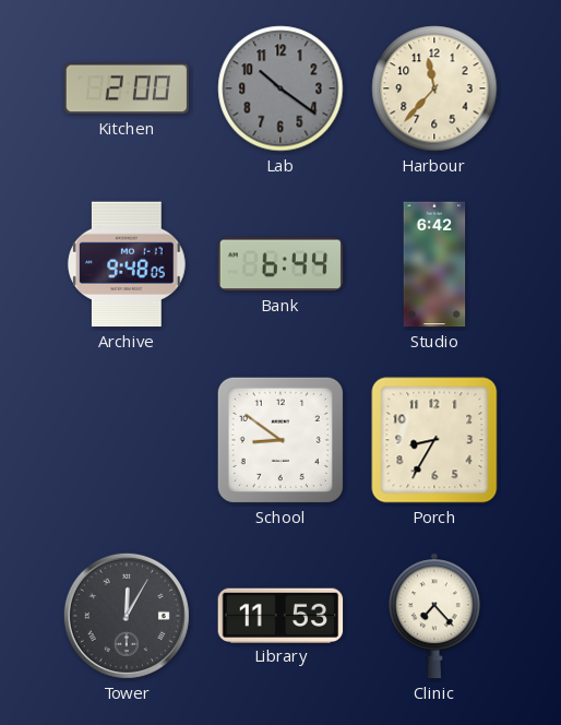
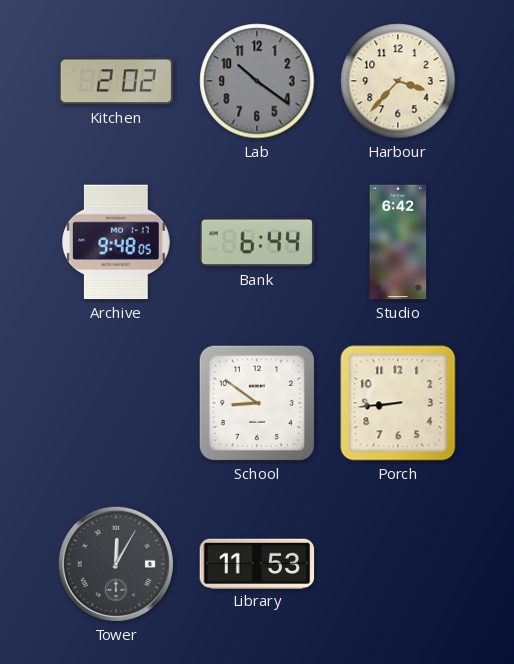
Kitchen: 2:00 -> 2:02
Harbour: 11:37 -> 3:37
Porch: 8:35 -> 8:44
Clinic: 7:23 -> none
